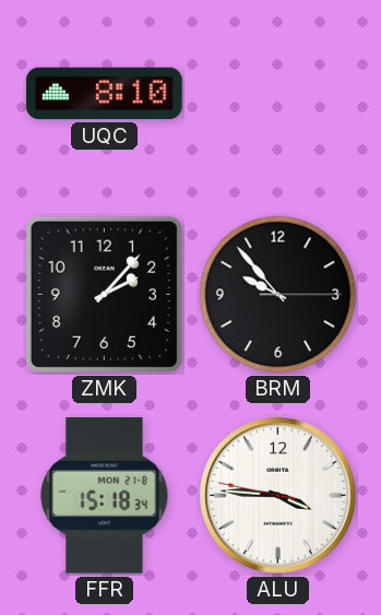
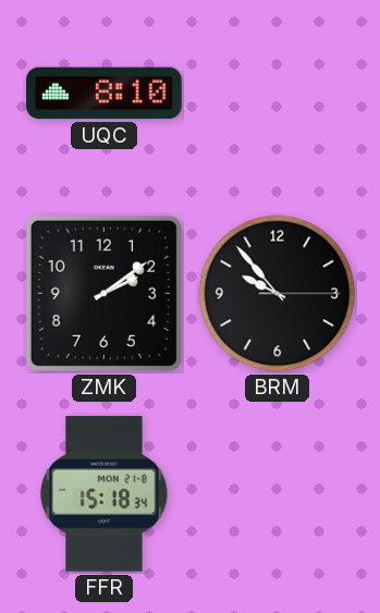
ZMK: 2:07 -> 2:09
ALU: 3:45 -> none
